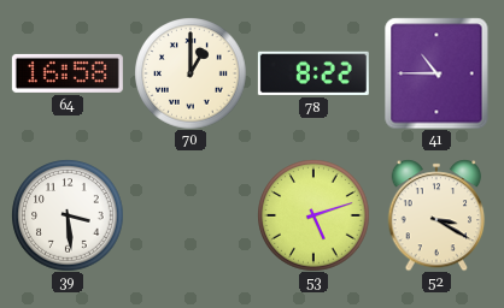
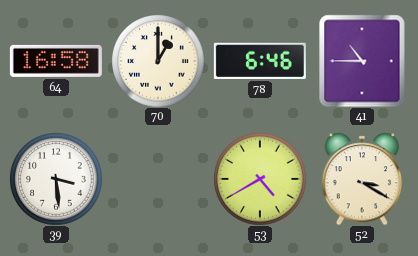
78: 8:22 -> 6:46
53: 5:12 -> 4:40
